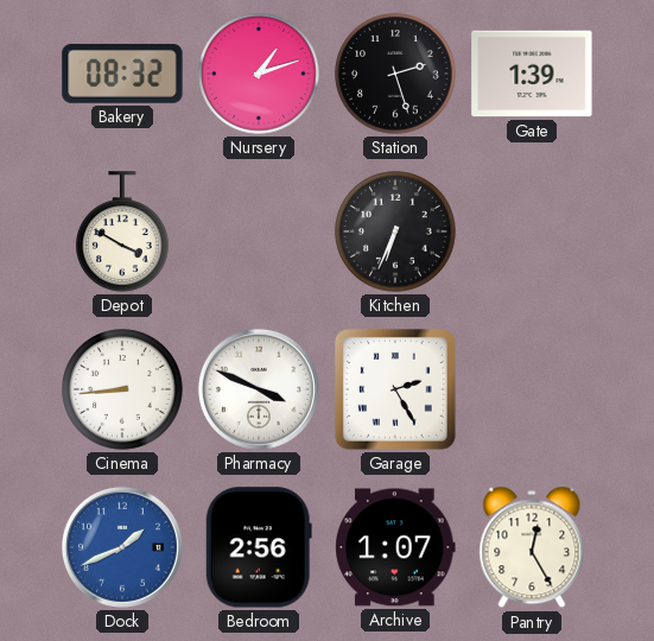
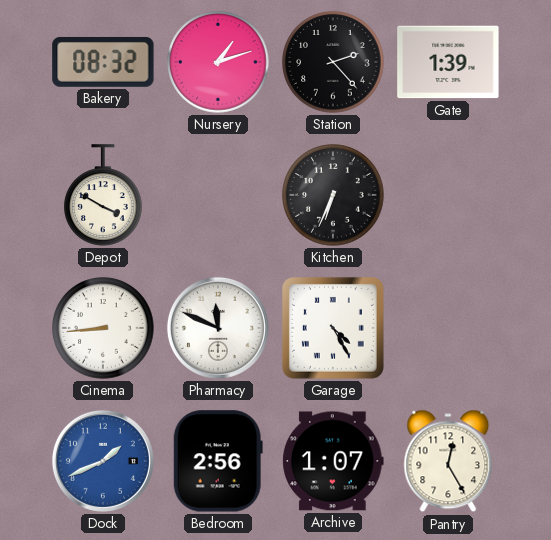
Station: 2:27 -> 2:23
Pharmacy: 3:49 -> 11:49
Garage: 2:25 -> 4:25
